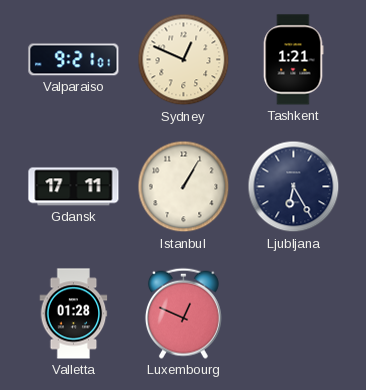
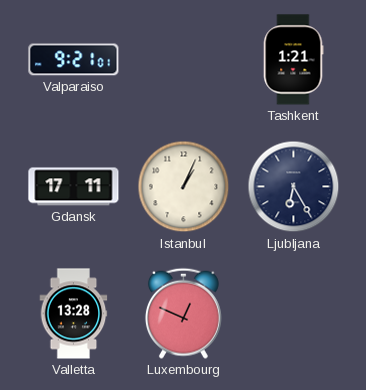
Sydney: 12:49 -> none
Istanbul: 1:05 -> 1:04
Valletta: 01:28 -> 13:28
